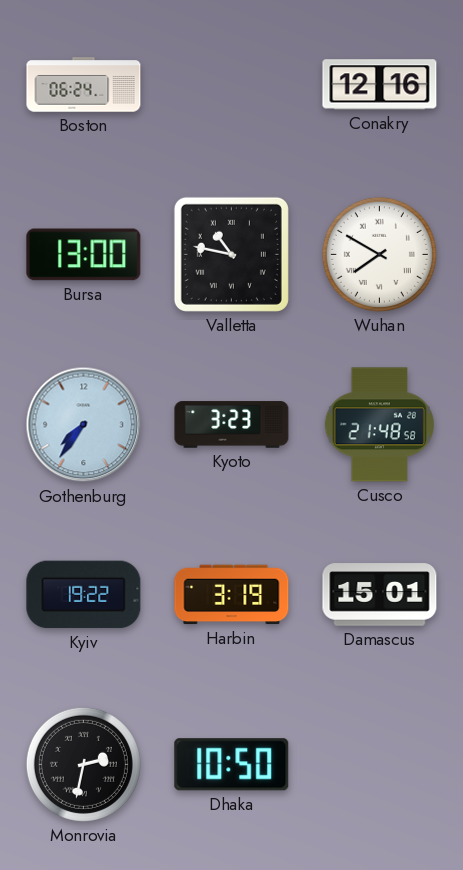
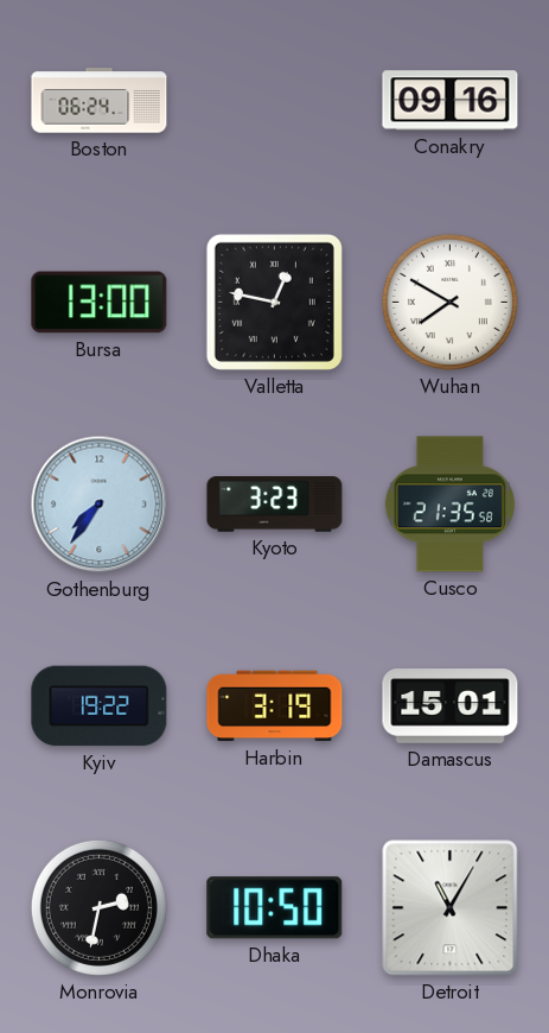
Conakry: 12:16 -> 09:16
Valletta: 10:47 -> 12:47
Cusco: 21:48 -> 21:35
Detroit: none -> 11:05
